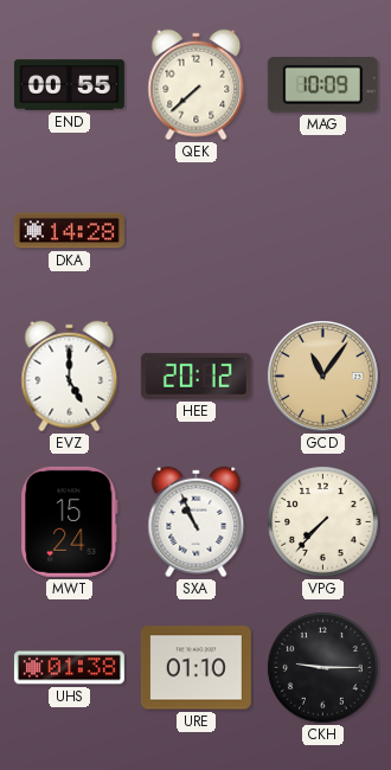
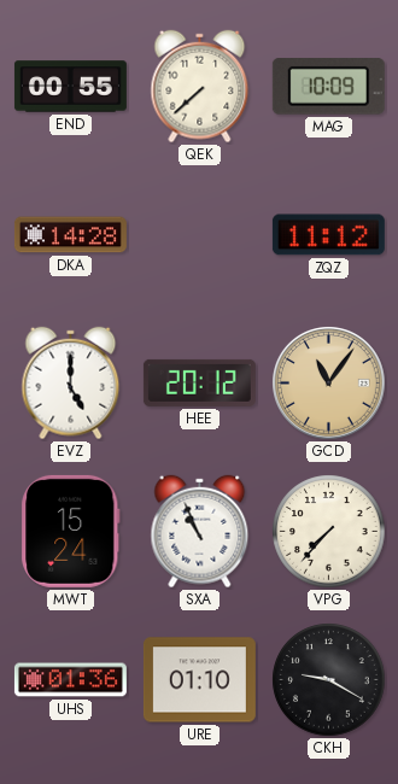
ZQZ: none -> 11:12
UHS: 01:38 -> 01:36
CKH: 9:15 -> 9:20
